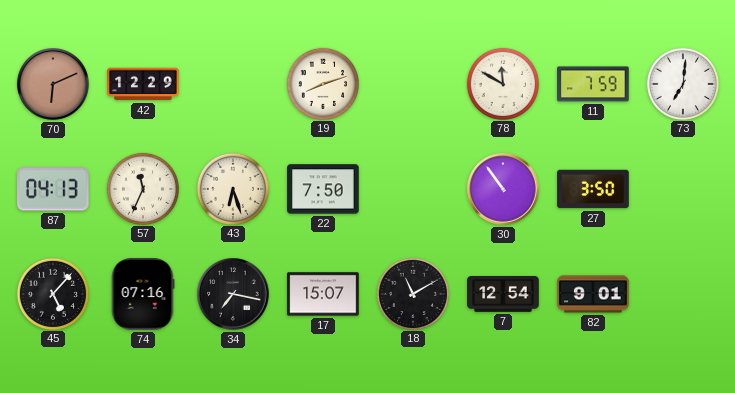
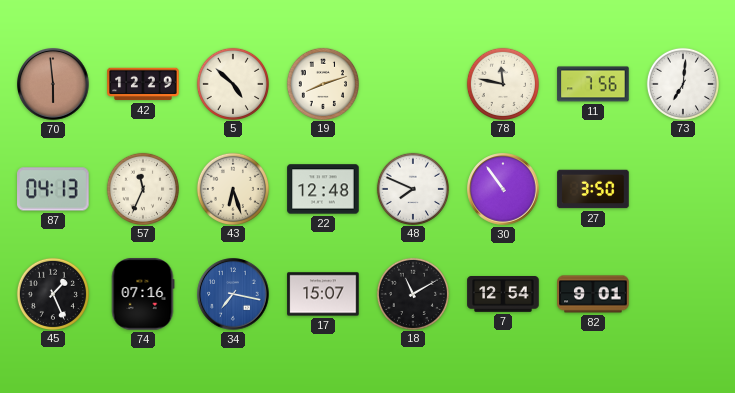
70: 6:11 -> 5:59
5: none -> 4:52
78: 11:50 -> 11:47
11: 7:59 -> 7:56
22: 7:50 -> 12:48
48: none -> 7:49
45: 5:07 -> 1:26
34 dial: black -> blue
